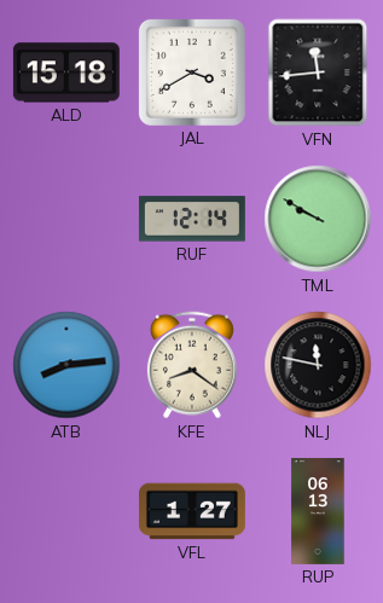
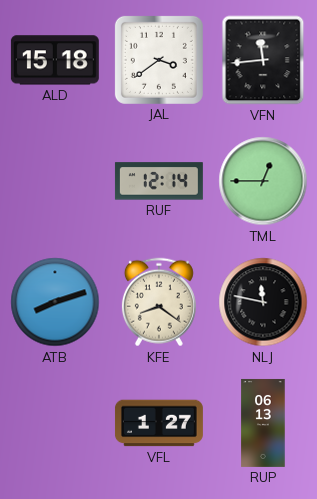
JAL: 3:40 -> 3:39
TML: 9:50 -> 12:45
ATB: 8:14 -> 8:12
